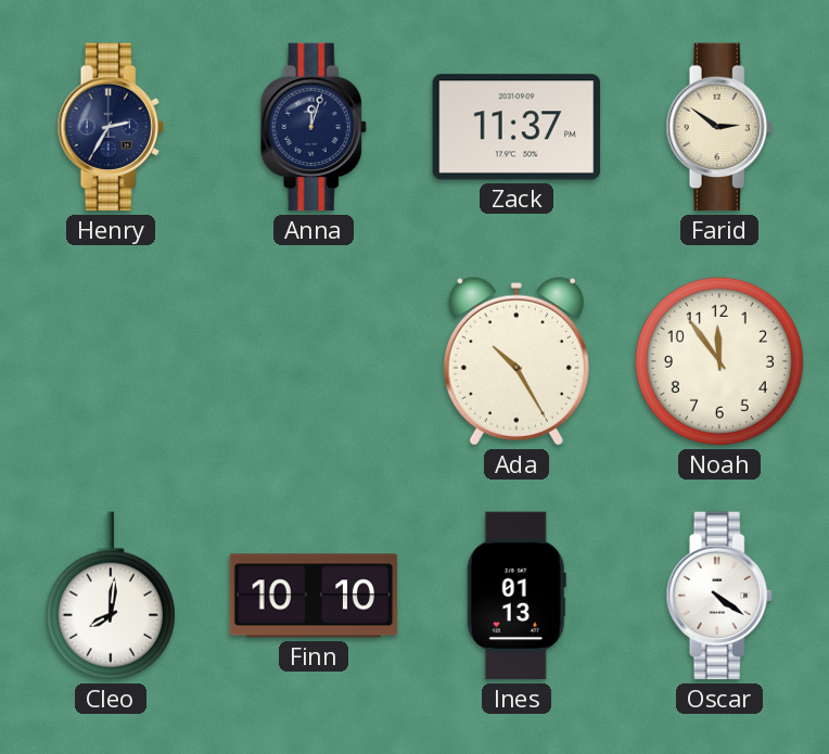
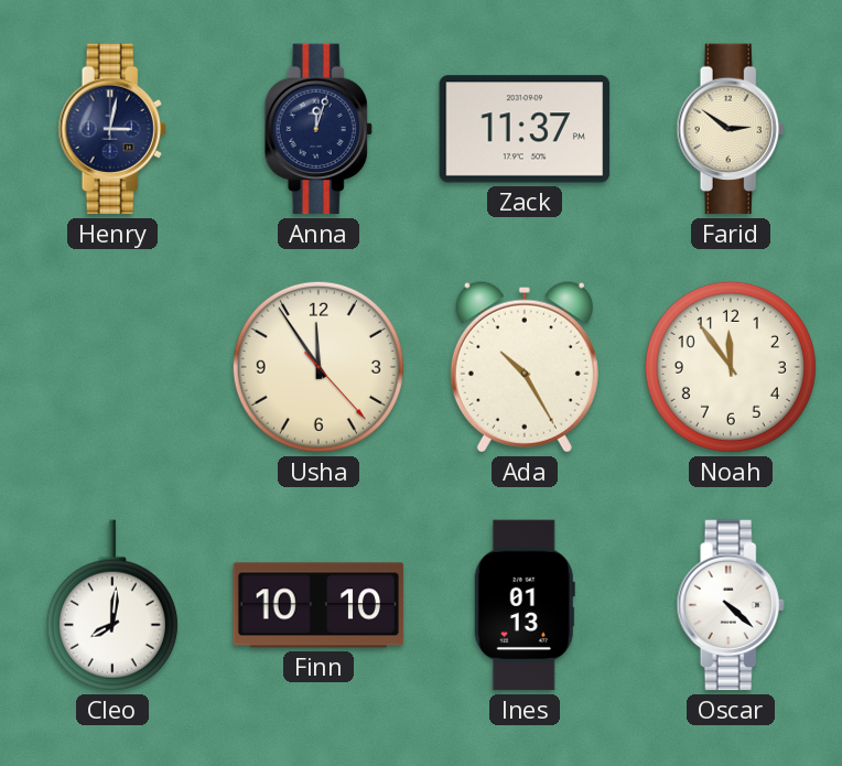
Henry: 2:35 -> 3:02
Usha: none -> 11:54
Oscar: 4:21 -> 4:22
